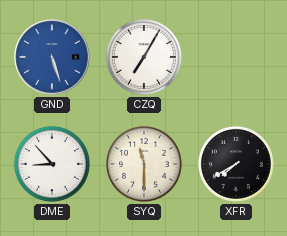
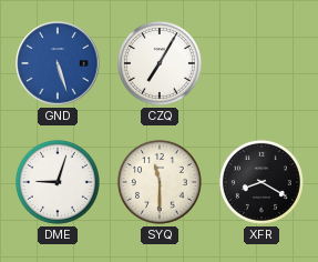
DME: 8:53 -> 9:03
XFR: 7:40 -> 8:20
